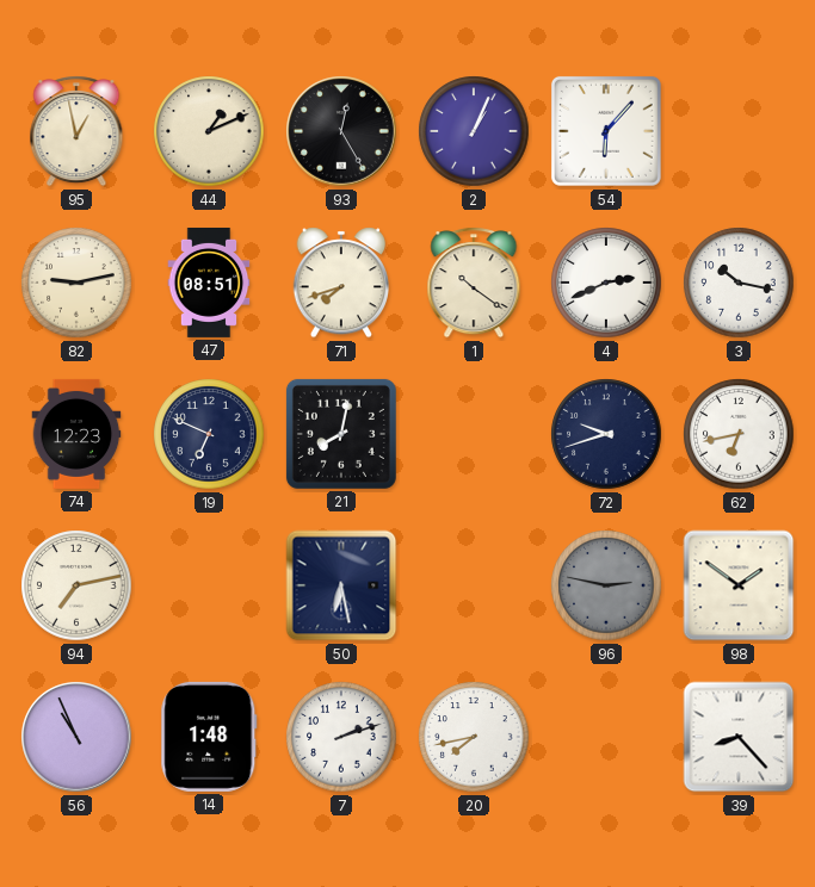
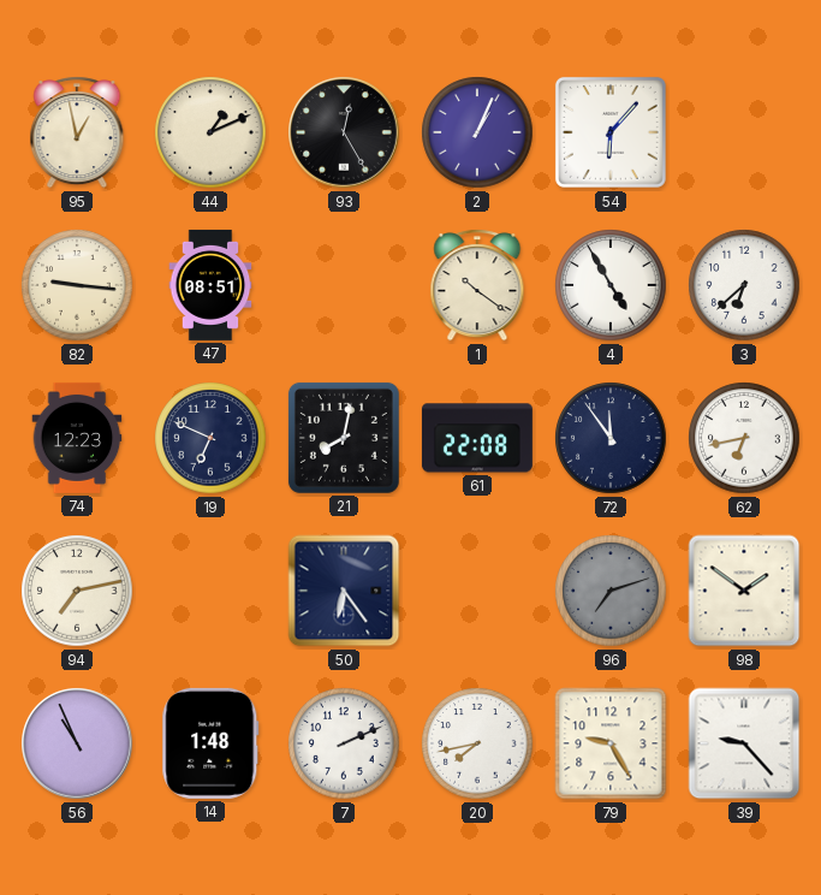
82: 9:13 -> 9:16
71: 7:42 -> none
4: 2:41 -> 4:55
3: 10:17 -> 6:38
61: none -> 22:08
72: 9:42 -> 11:54
50: 6:28 -> 6:24
96: 2:47 -> 7:12
7: 2:12 -> 2:11
79: none -> 9:25
39: 8:23 -> 9:23
